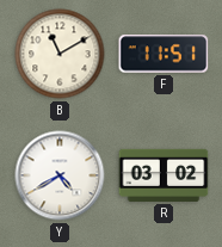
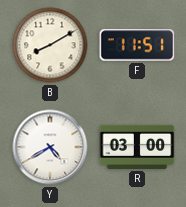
B: 11:10 -> 8:10
R: 03:02 -> 03:00
